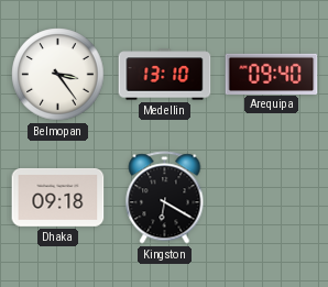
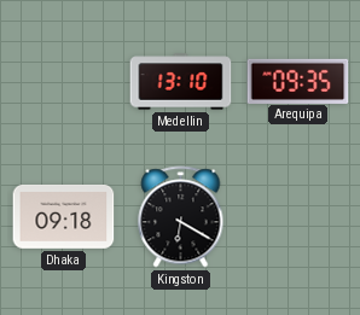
Belmopan: 3:24 -> none
Arequipa: 09:40 -> 09:35
